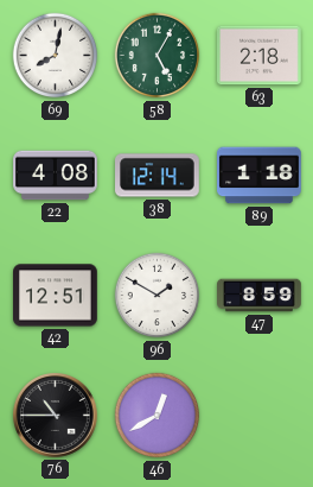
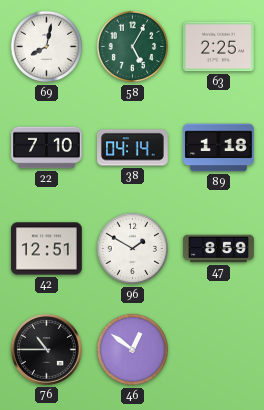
63: 2:18 -> 2:25
22: 4:08 -> 7:10
38: 12:14 -> 04:14
46: 12:40 -> 12:51
